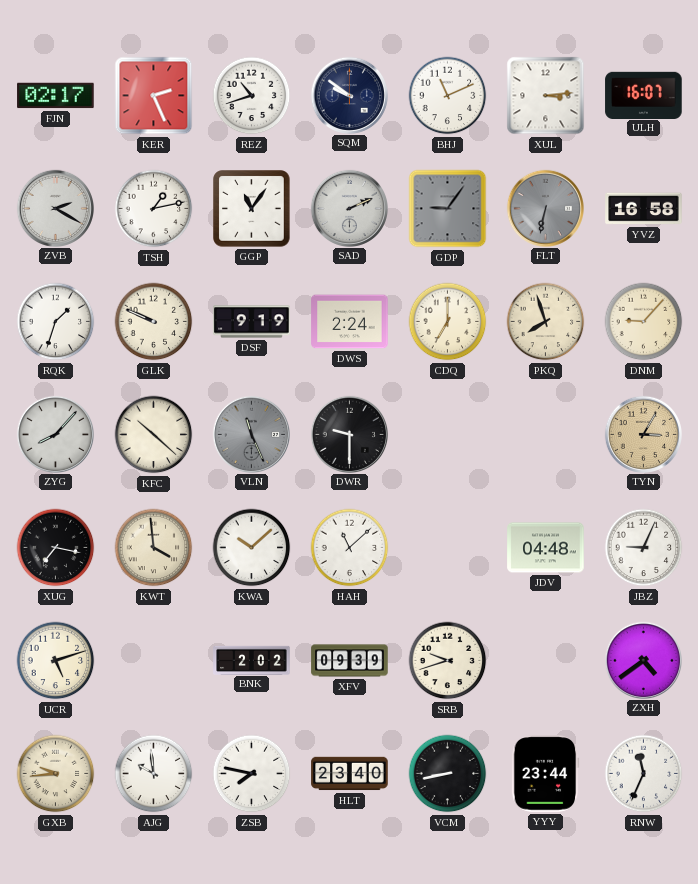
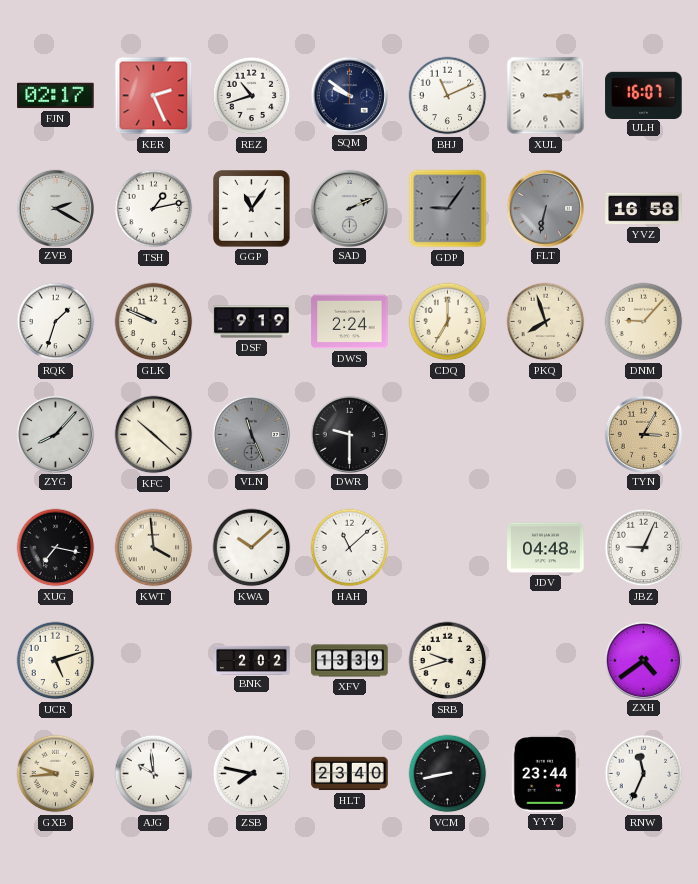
XFV: 09:39 -> 13:39
